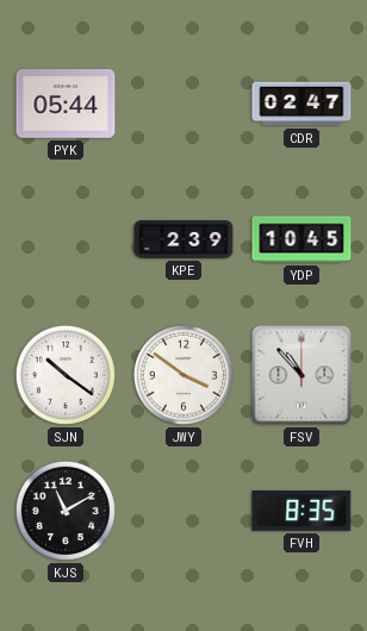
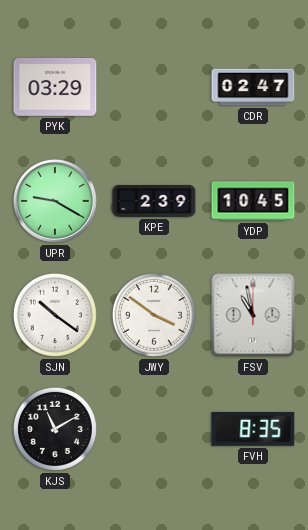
PYK: 05:44 -> 03:29
UPR: none -> 9:20
FSV: 10:53 -> 10:58
